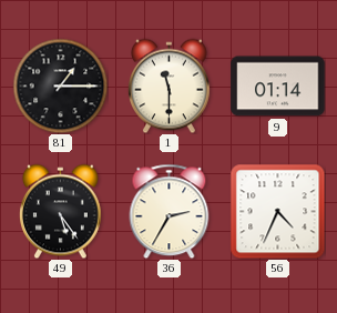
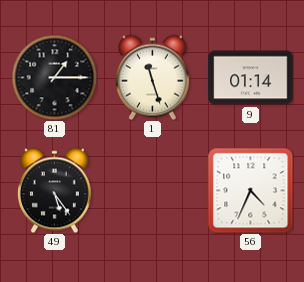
1: 11:30 -> 11:27
36: 2:35 -> none
